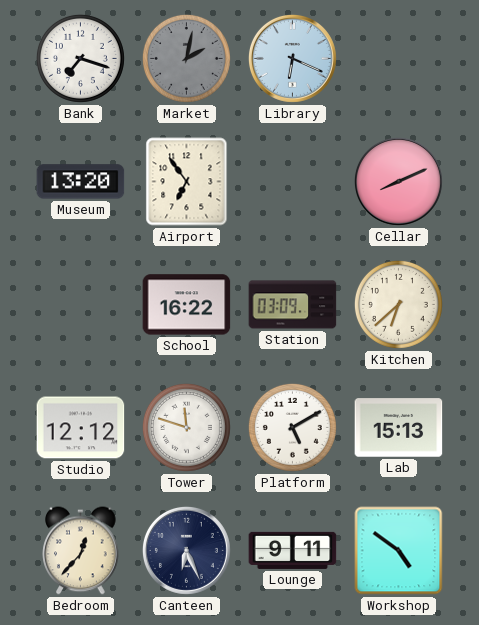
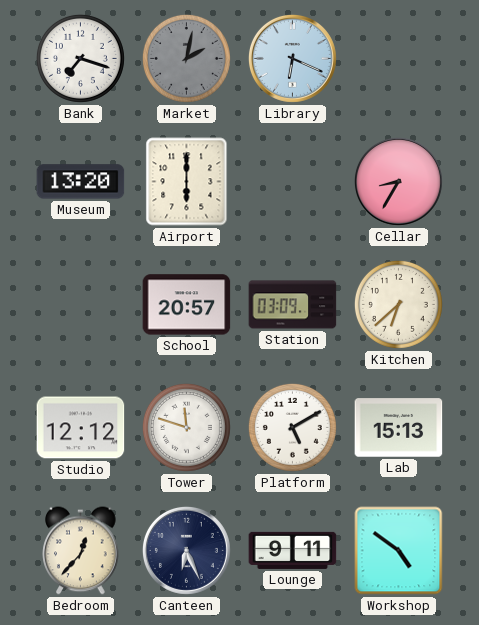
Airport: 6:54 -> 6:00
Cellar: 8:11 -> 8:35
School: 16:22 -> 20:57
